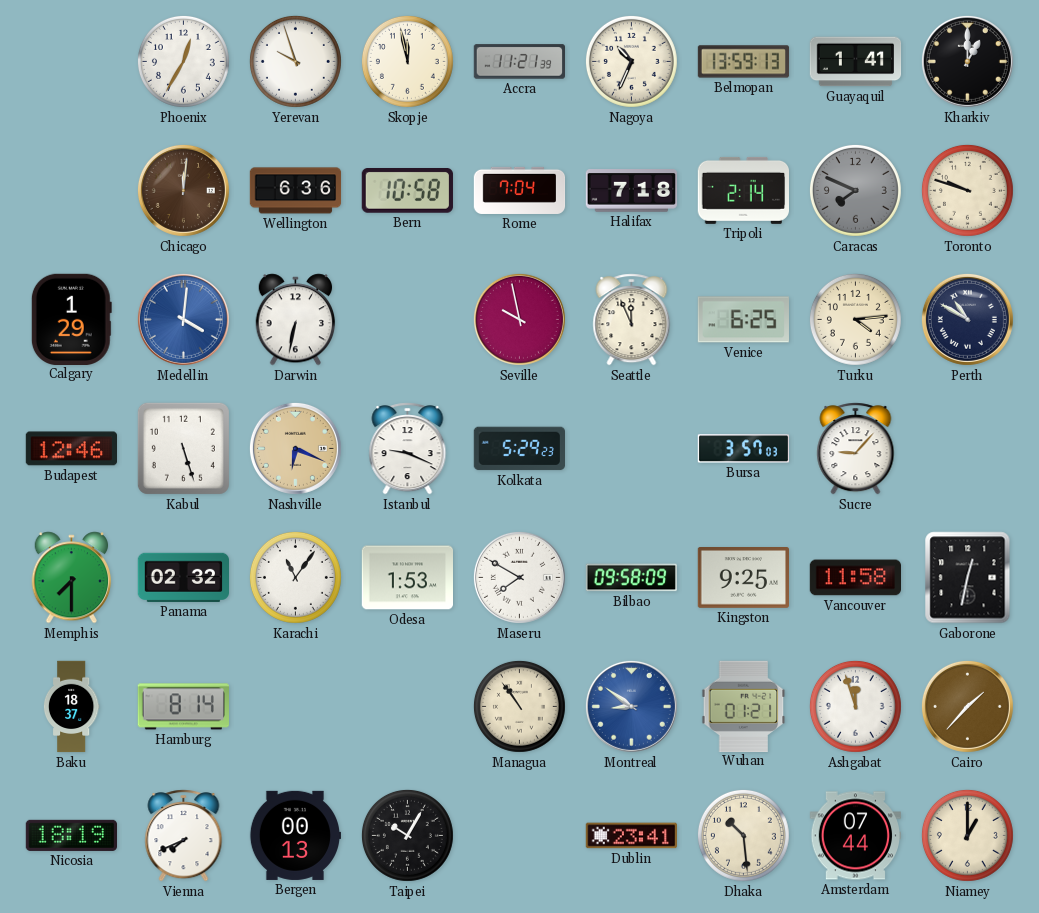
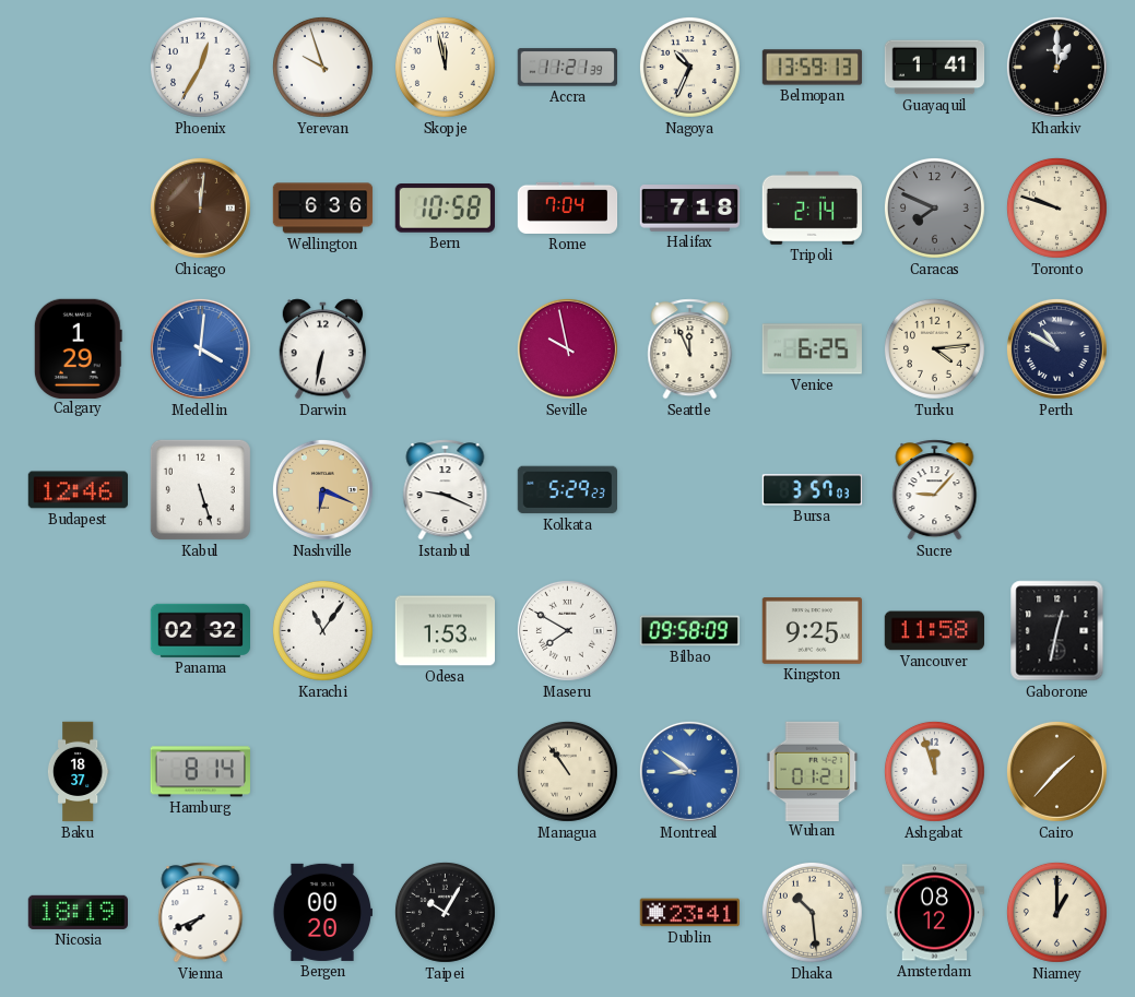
Memphis: 7:30 -> none
Bergen: 00:13 -> 00:20
Amsterdam: 07:44 -> 08:12
